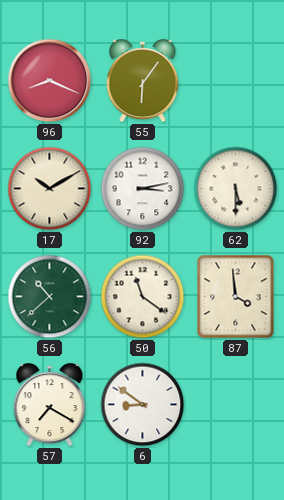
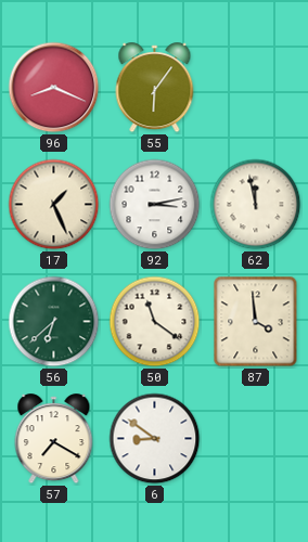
17: 10:10 -> 1:26
62: 5:30 -> 11:58
56: 10:38 -> 6:38
